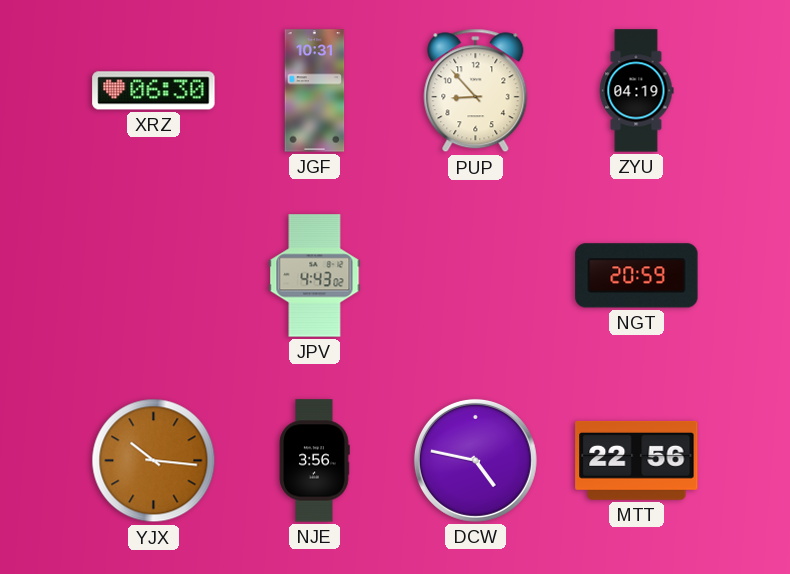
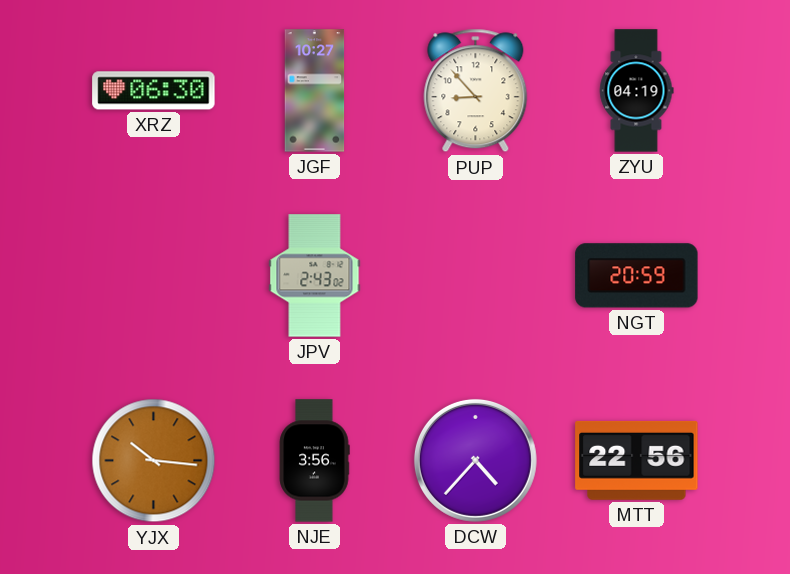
JGF: 10:31 -> 10:27
JPV: 4:43 -> 2:43
DCW: 4:47 -> 4:37
